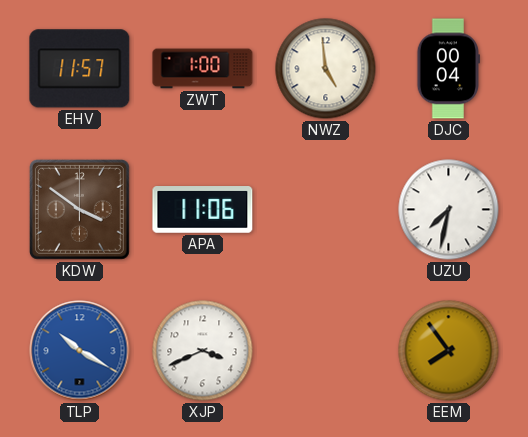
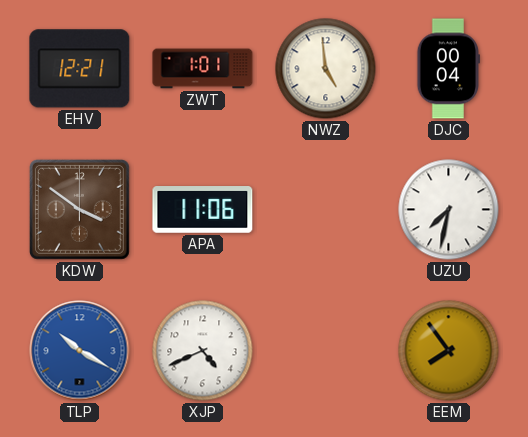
EHV: 11:57 -> 12:21
ZWT: 1:00 -> 1:01
XJP: 3:41 -> 4:41
